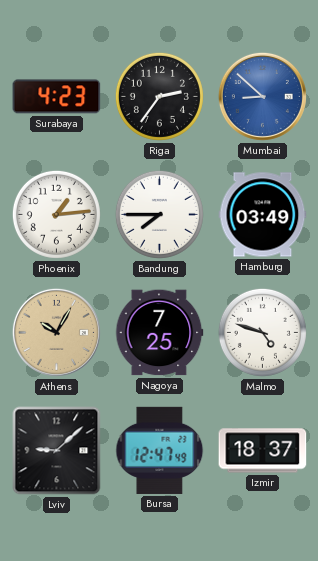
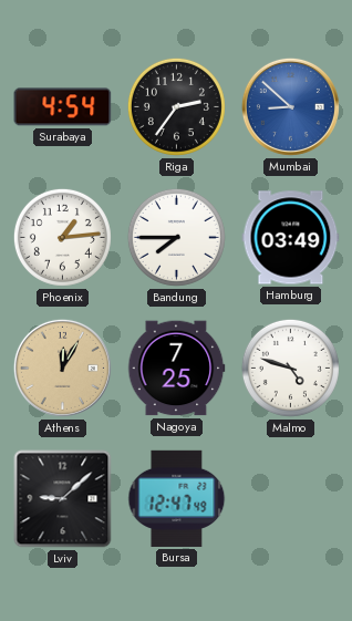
Surabaya: 4:23 -> 4:54
Athens: 10:05 -> 12:05
Izmir: 18:37 -> none
